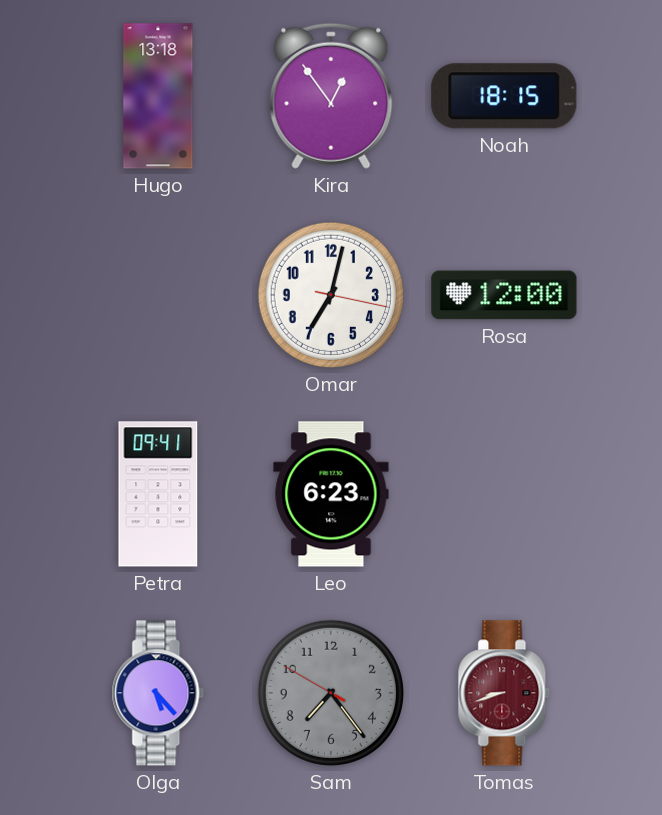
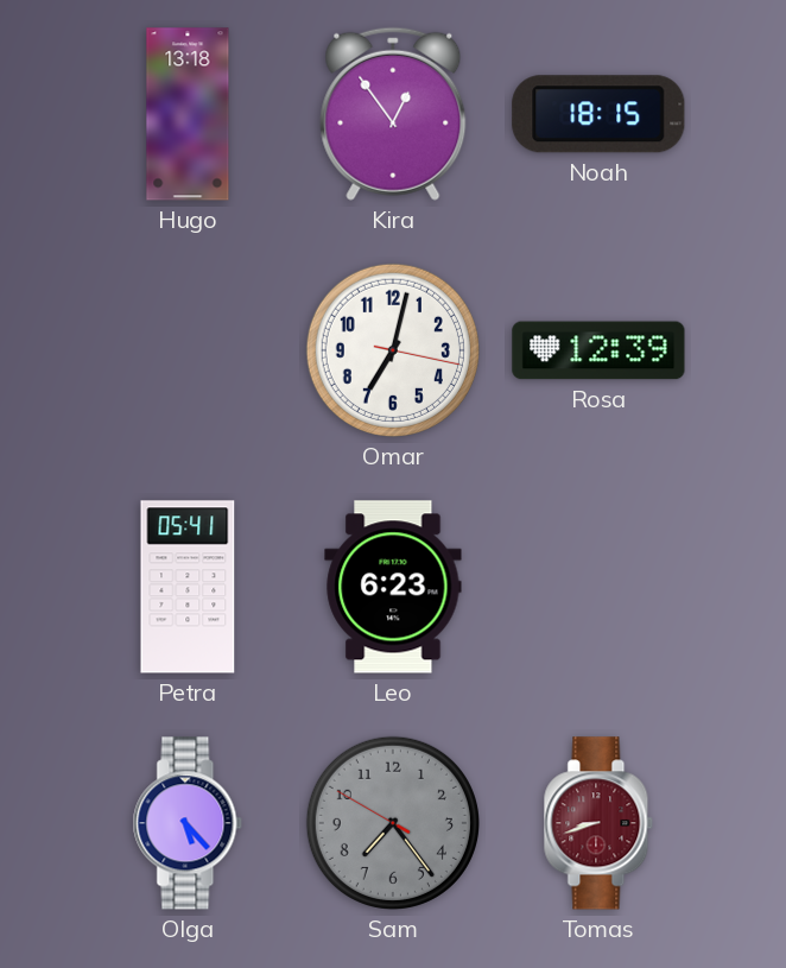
Rosa: 12:00 -> 12:39
Petra: 09:41 -> 05:41
